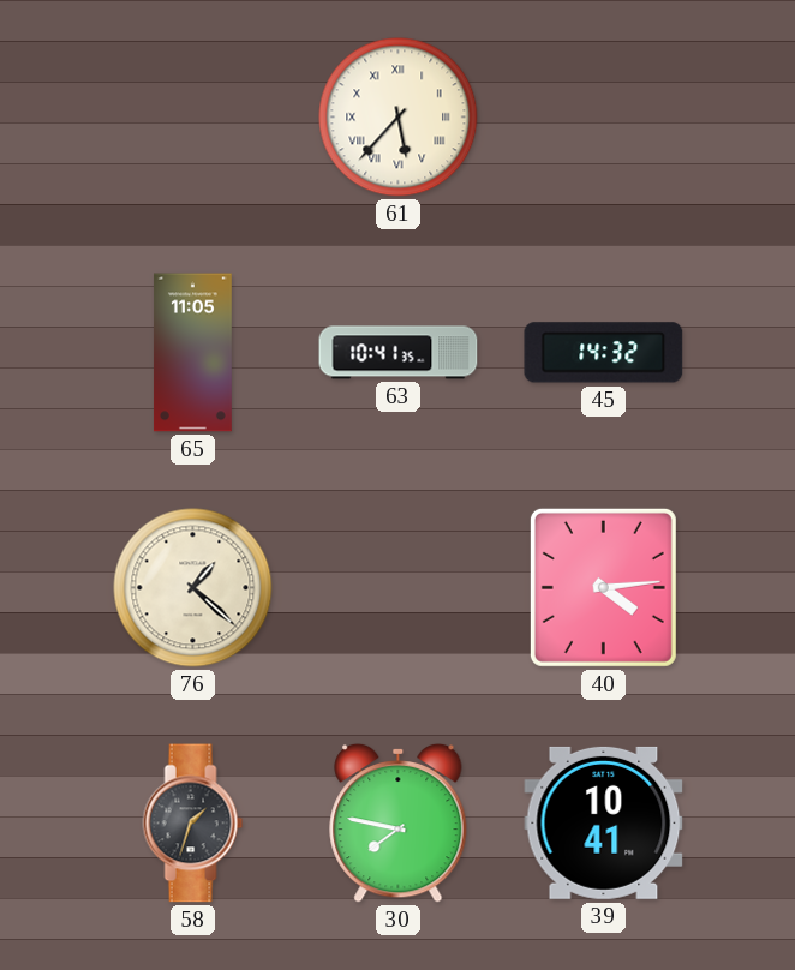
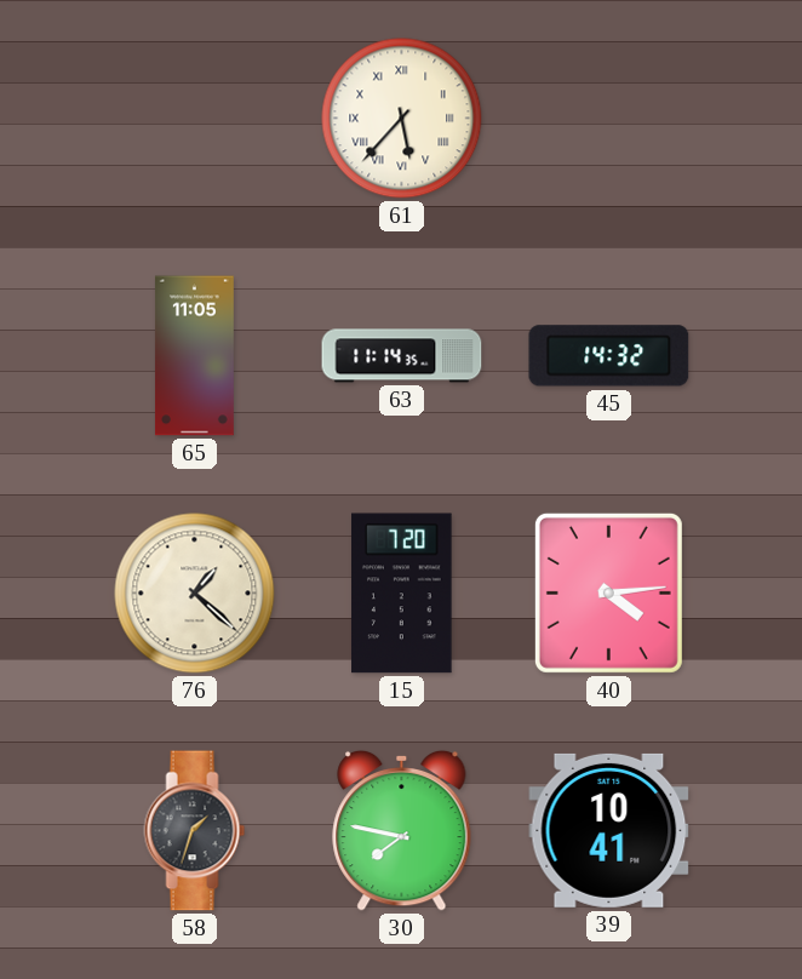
63: 10:41 -> 11:14
15: none -> 7:20
